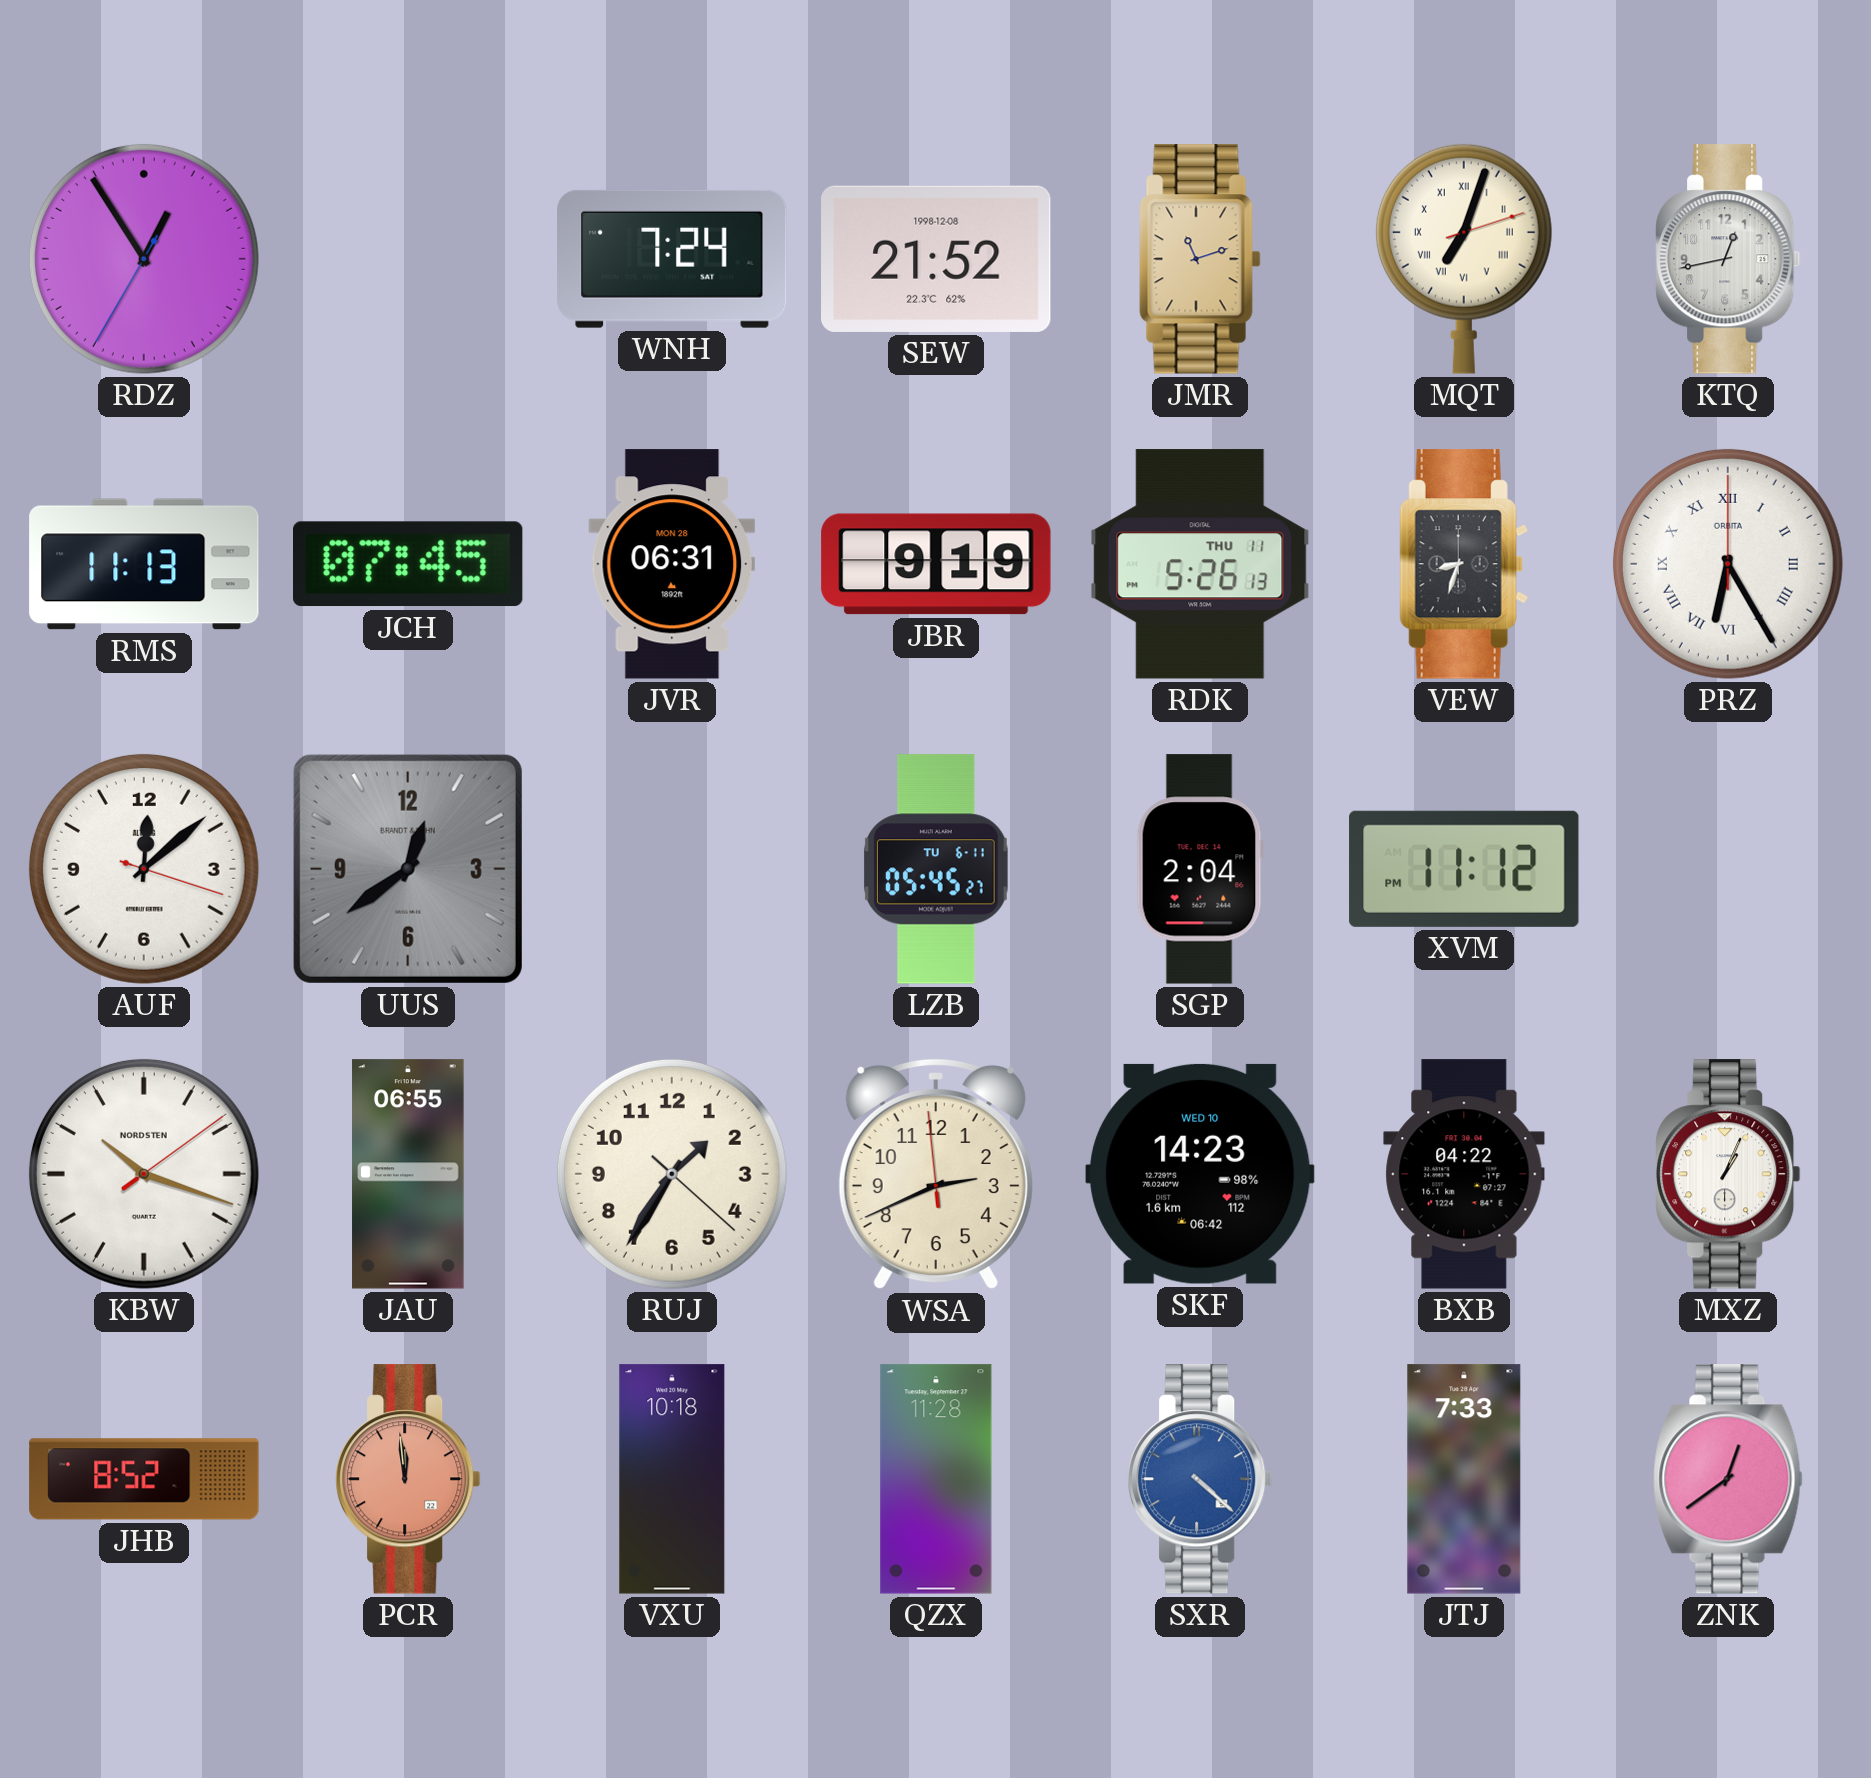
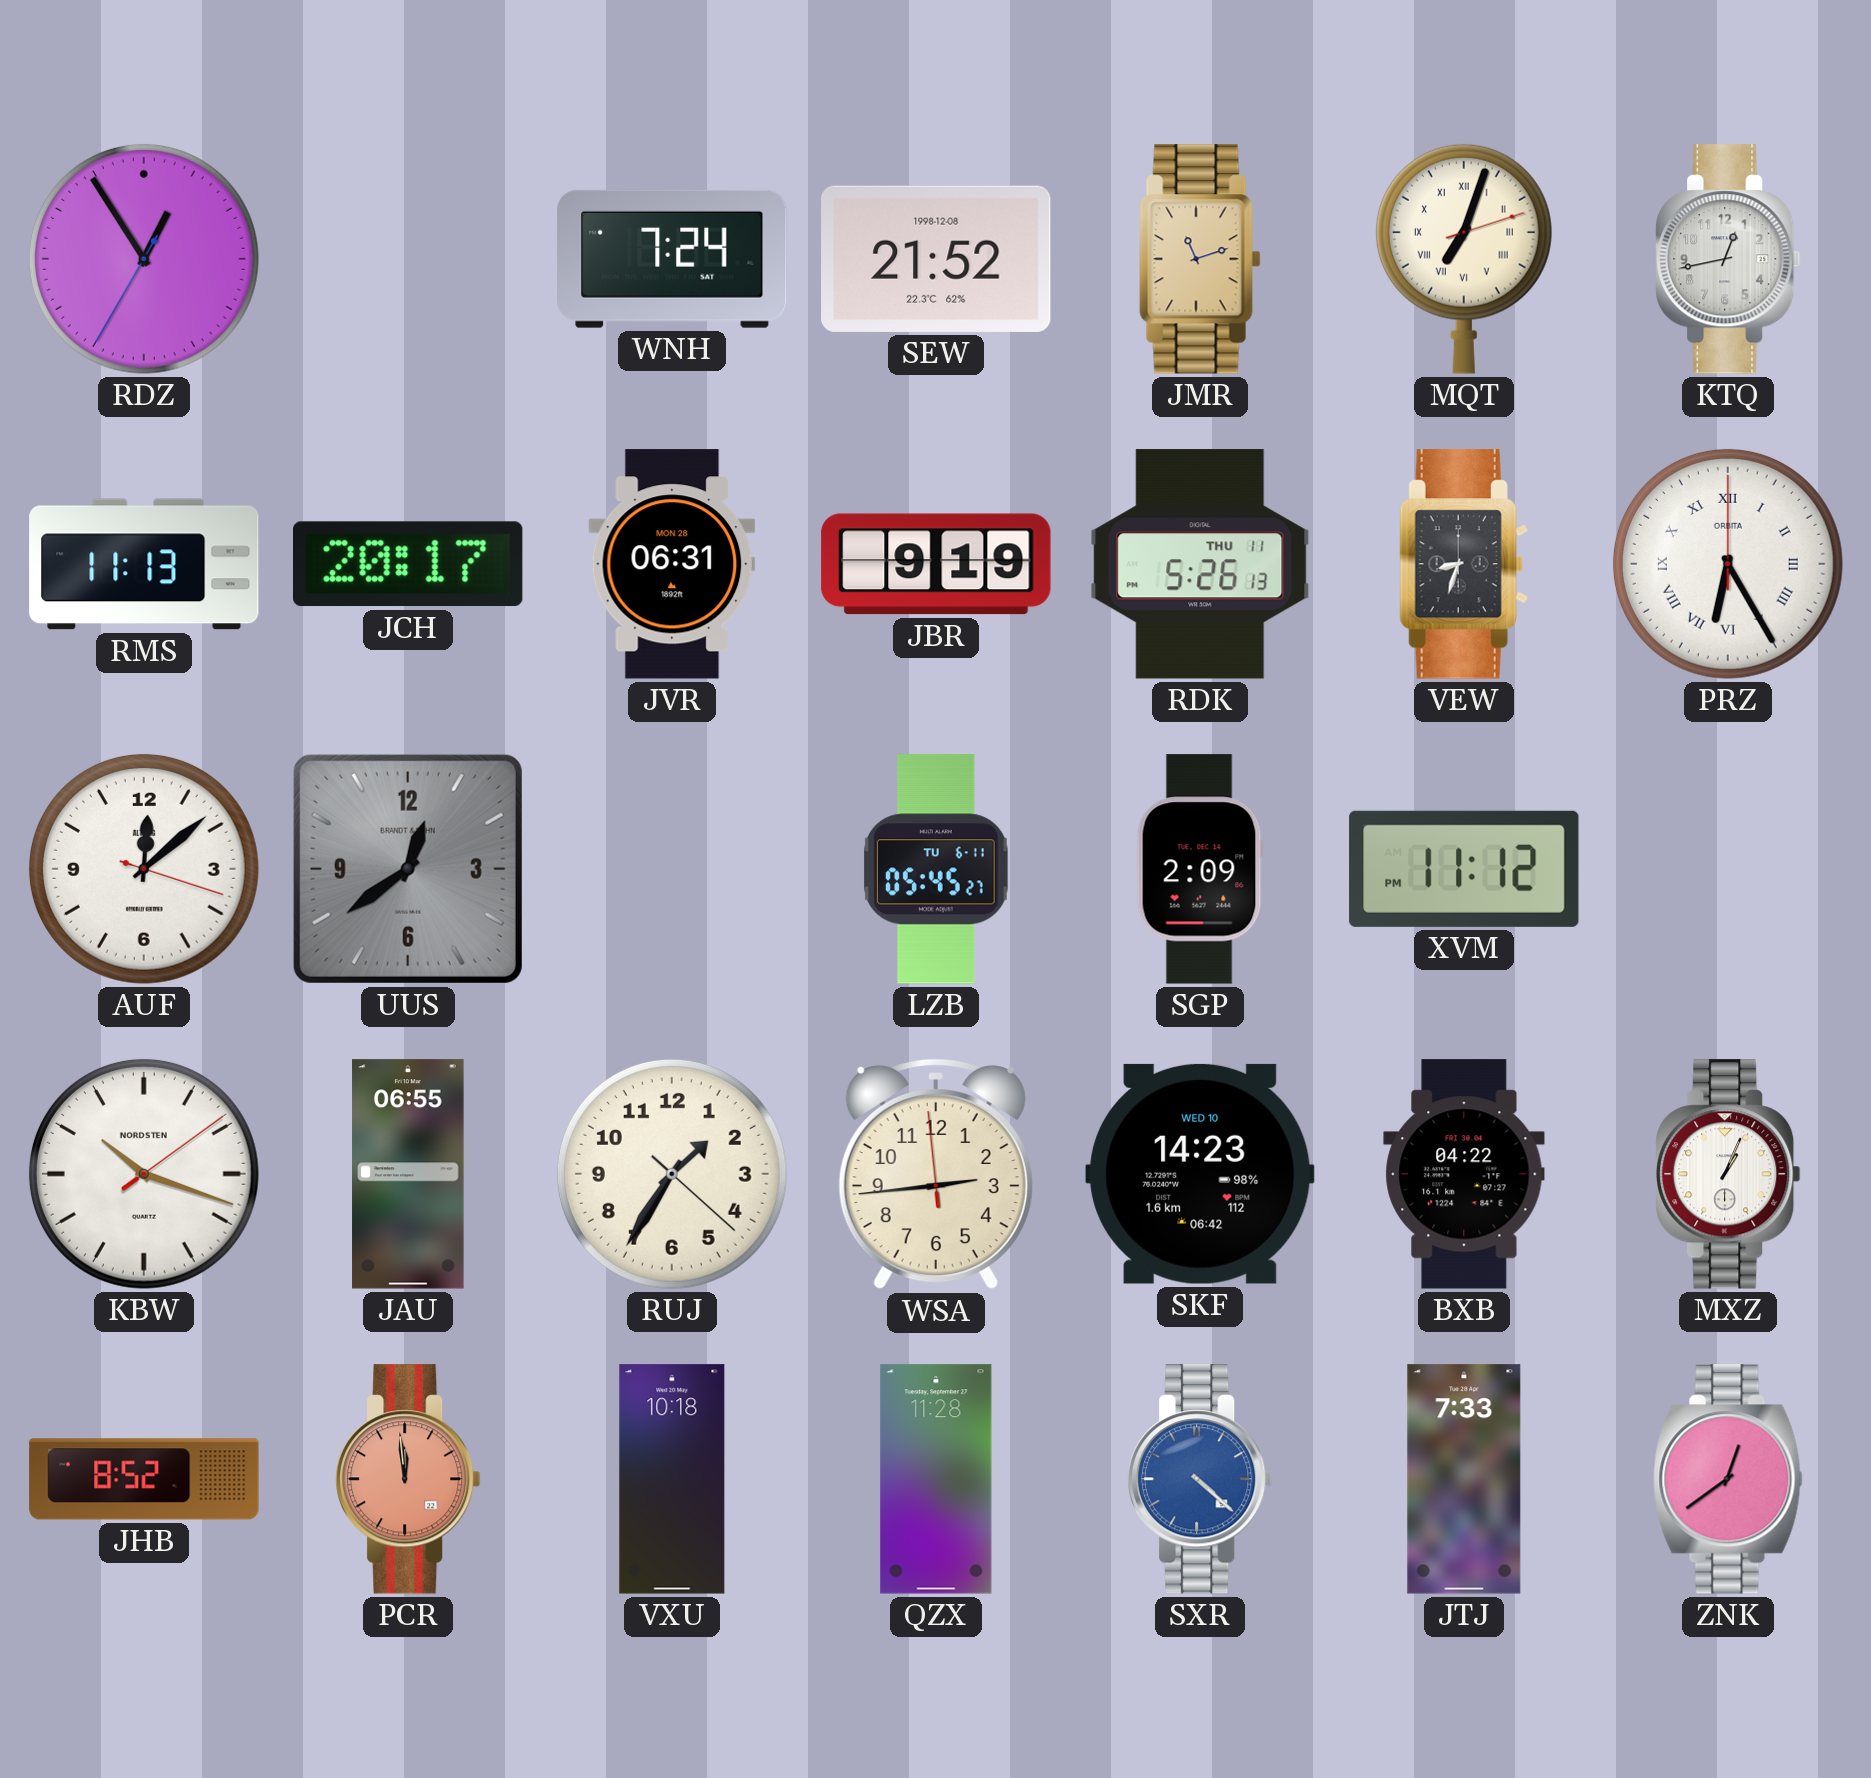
JCH: 07:45 -> 20:17
SGP: 2:04 -> 2:09
WSA: 2:40 -> 2:43
